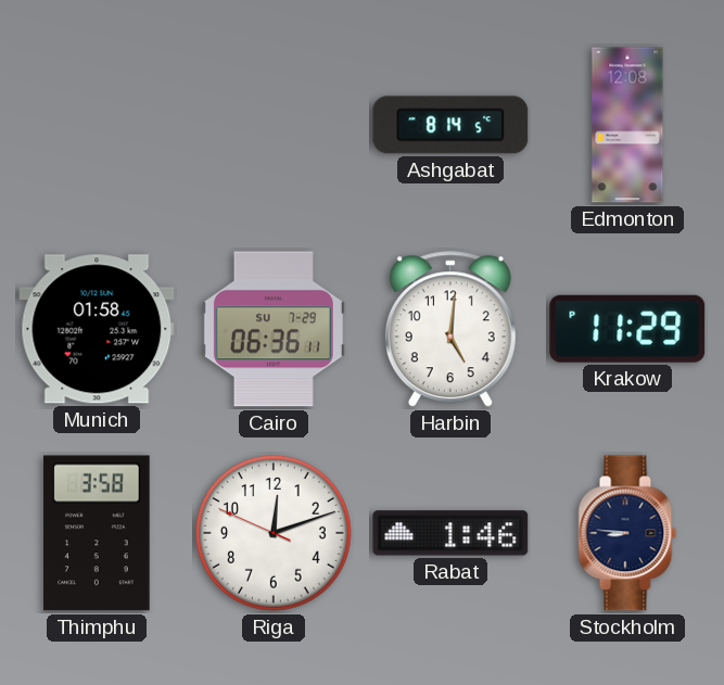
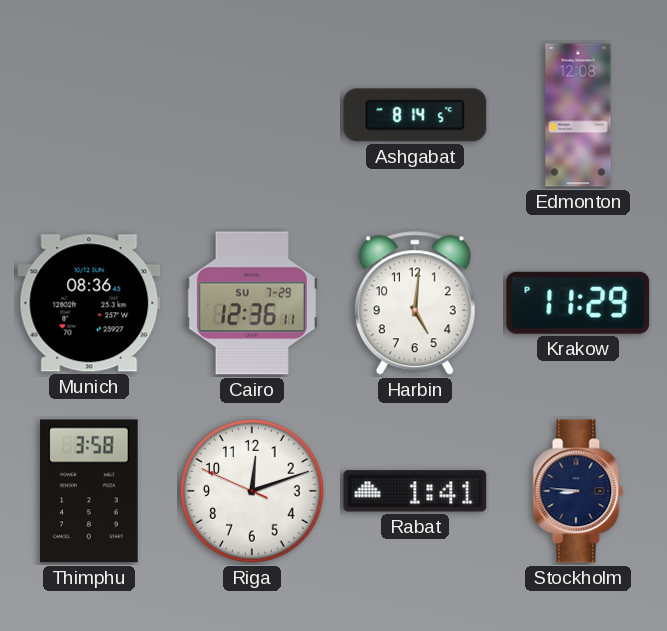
Munich: 01:58 -> 08:36
Cairo: 06:36 -> 12:36
Rabat: 1:46 -> 1:41
